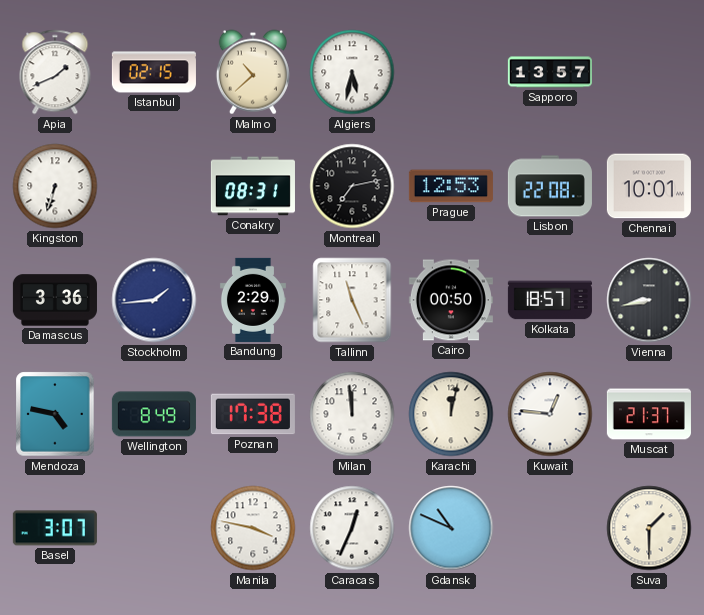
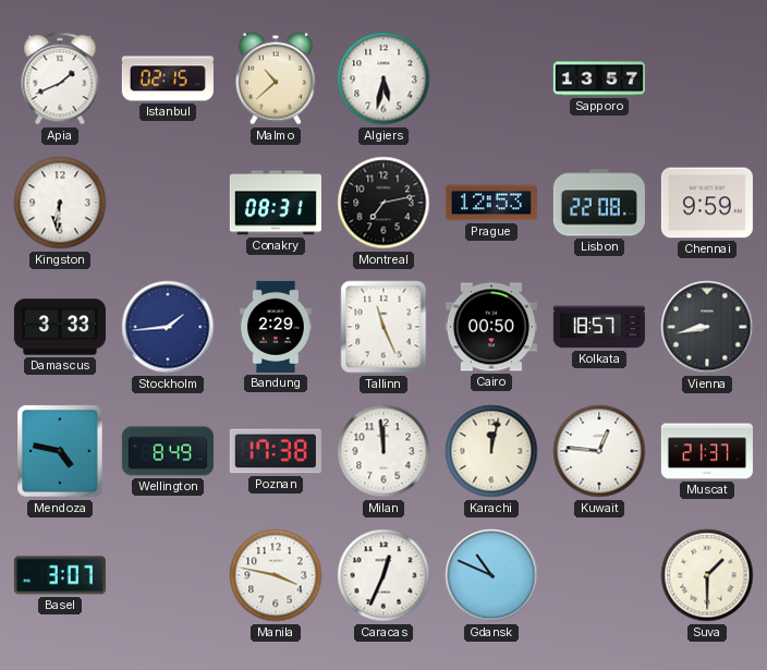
Kingston: 6:33 -> 6:31
Chennai: 10:01 -> 9:59
Damascus: 3:36 -> 3:33
